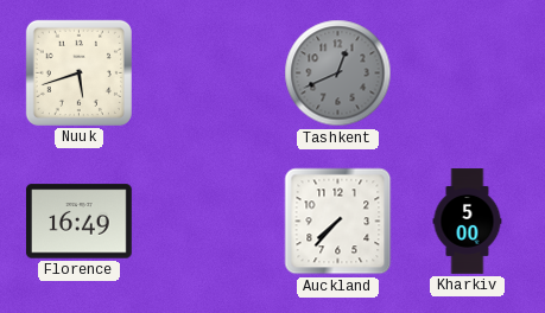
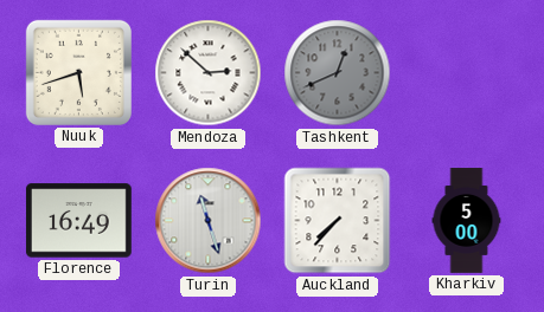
Mendoza: none -> 2:52
Turin: none -> 11:27
